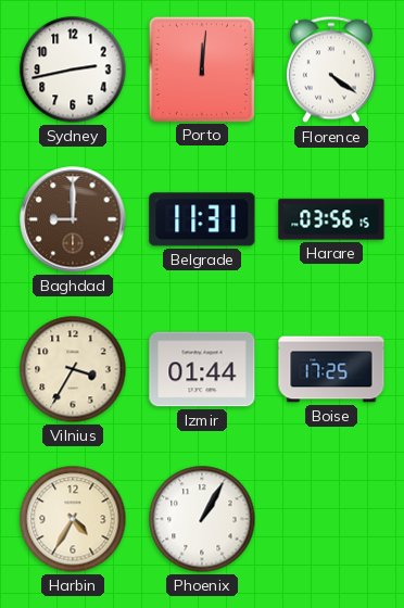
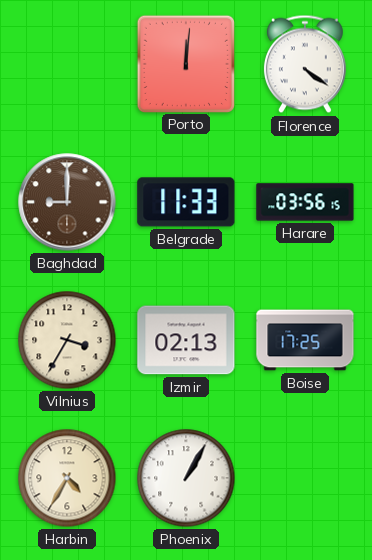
Sydney: 2:43 -> none
Belgrade: 11:31 -> 11:33
Izmir: 01:44 -> 02:13
